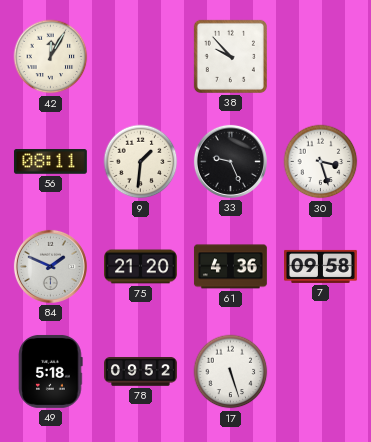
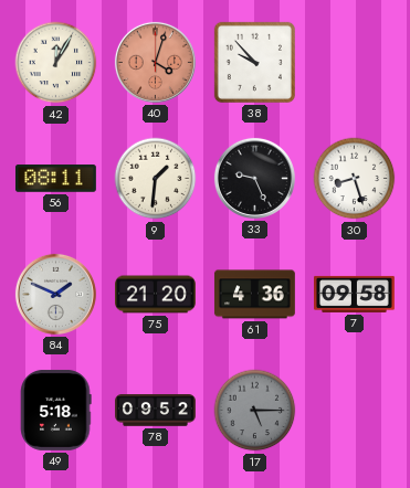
40: none -> 4:03
30: 3:27 -> 8:27
17: 5:27 -> 5:15
17 dial: white -> grey
